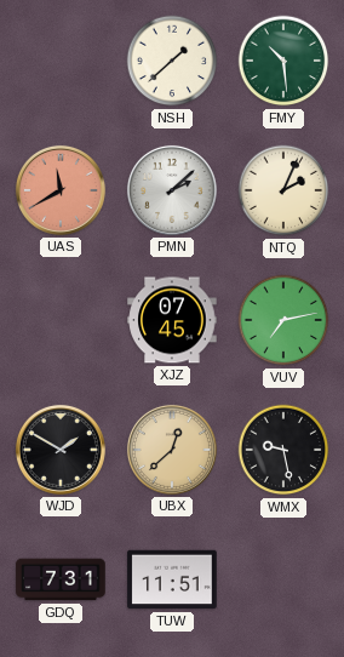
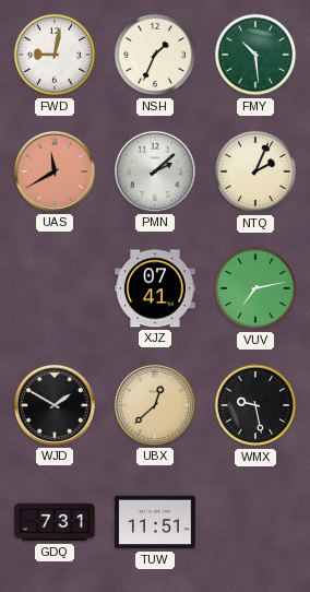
FWD: none -> 9:02
NSH: 1:38 -> 1:34
XJZ: 07:45 -> 07:41
